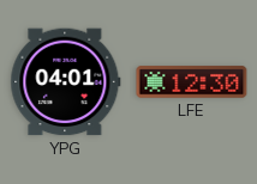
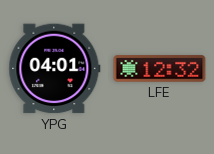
LFE: 12:30 -> 12:32
